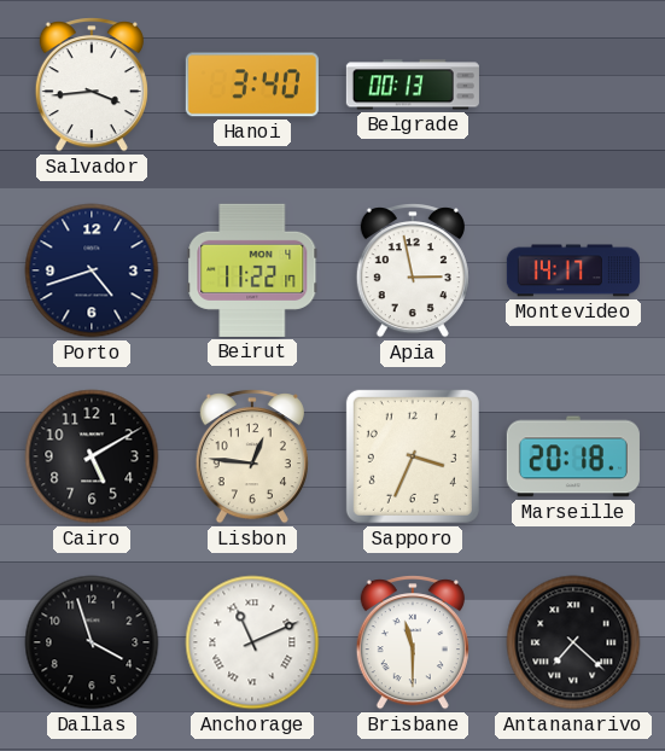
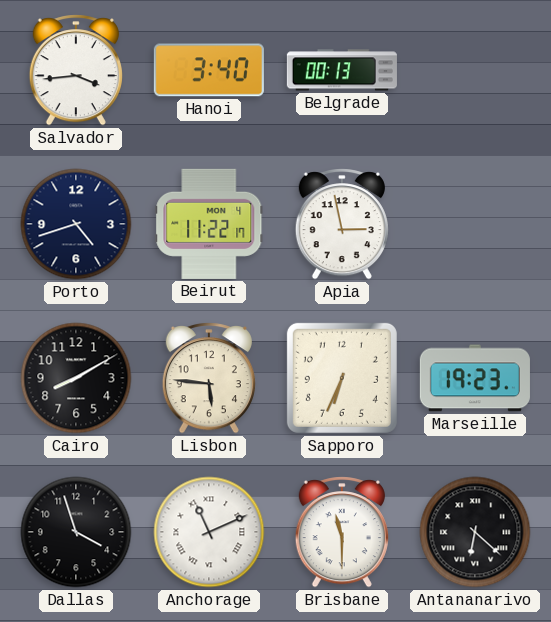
Montevideo: 14:17 -> none
Cairo: 5:10 -> 8:10
Lisbon: 12:46 -> 5:46
Sapporo: 3:34 -> 6:34
Marseille: 20:18 -> 19:23
Antananarivo: 7:22 -> 6:22
